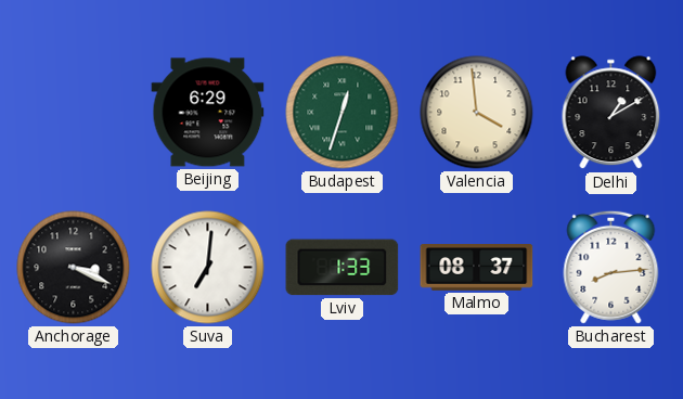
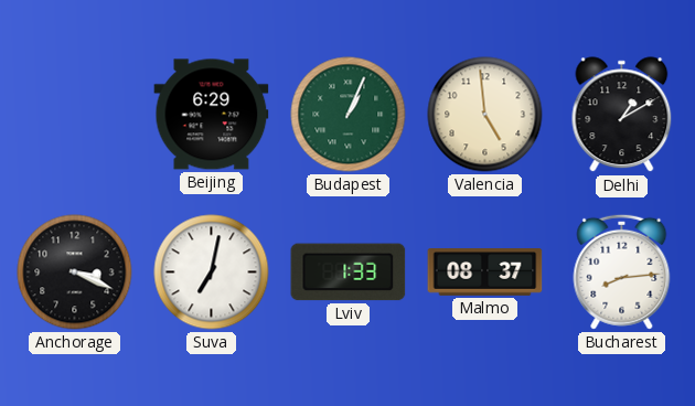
Budapest: 12:33 -> 1:04
Valencia: 3:59 -> 4:59
Suva: 7:01 -> 7:02
